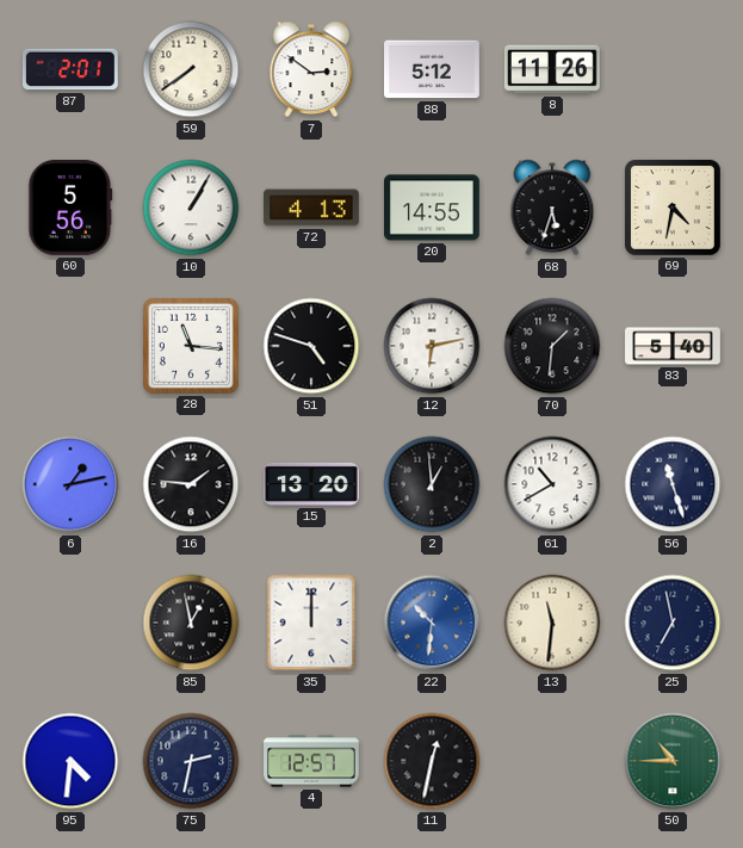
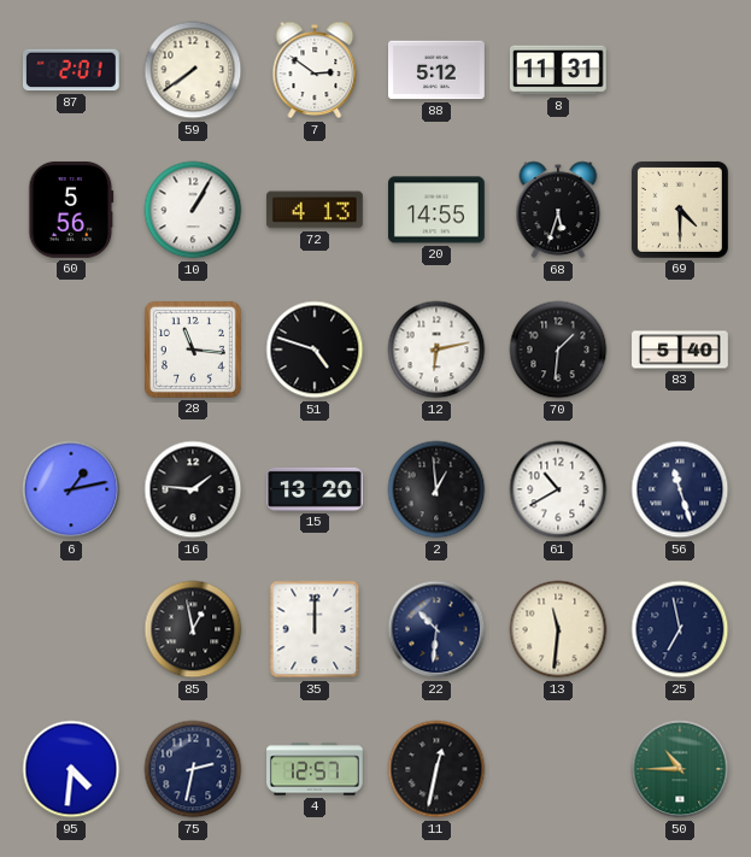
8: 11:26 -> 11:31
69: 4:32 -> 4:30
22 dial: blue -> navy
